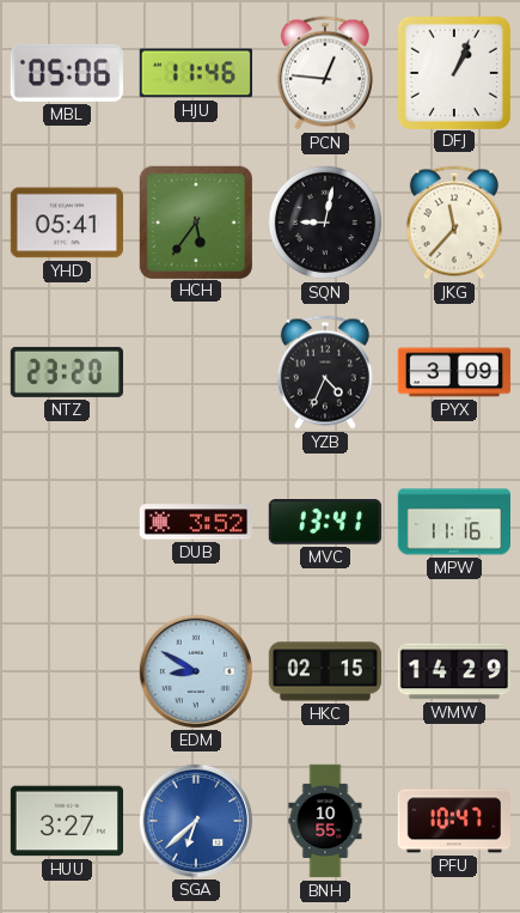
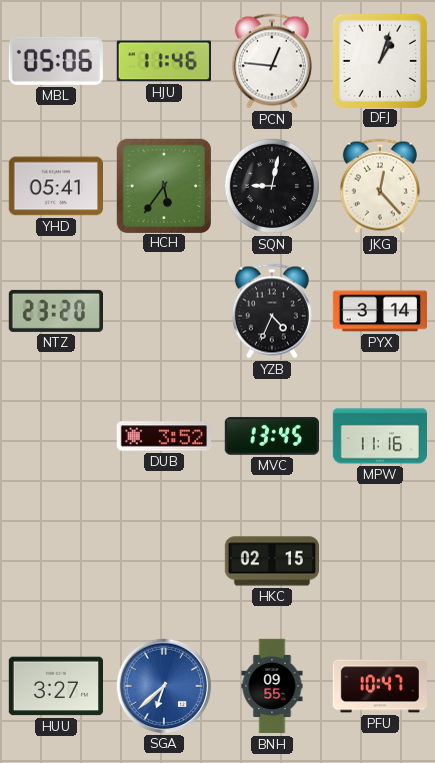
DFJ: 1:04 -> 1:03
JKG: 11:37 -> 12:23
PYX: 3:09 -> 3:14
MVC: 13:41 -> 13:45
EDM: 8:50 -> none
WMW: 14:29 -> none
BNH: 10:55 -> 09:55
